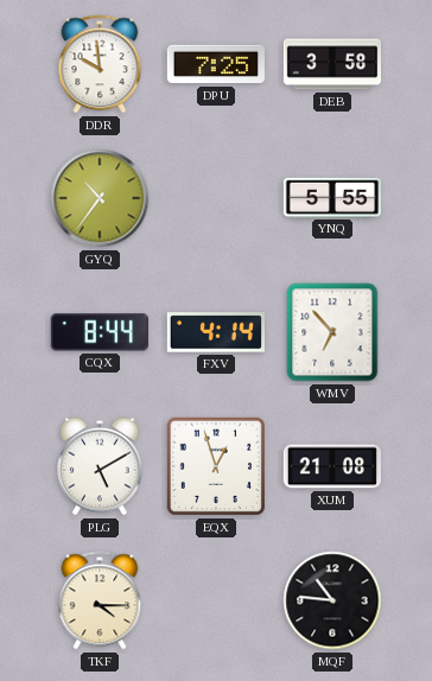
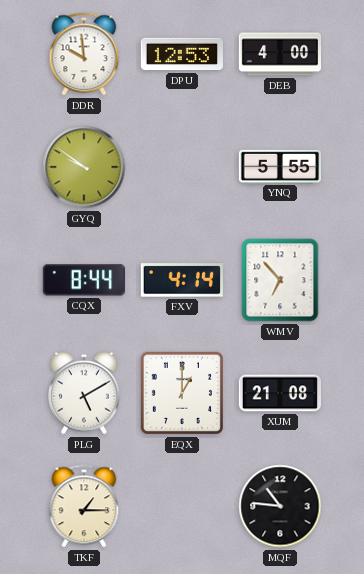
DPU: 7:25 -> 12:53
DEB: 3:58 -> 4:00
GYQ: 10:36 -> 9:51
EQX: 12:57 -> 1:00
TKF: 4:15 -> 1:15
